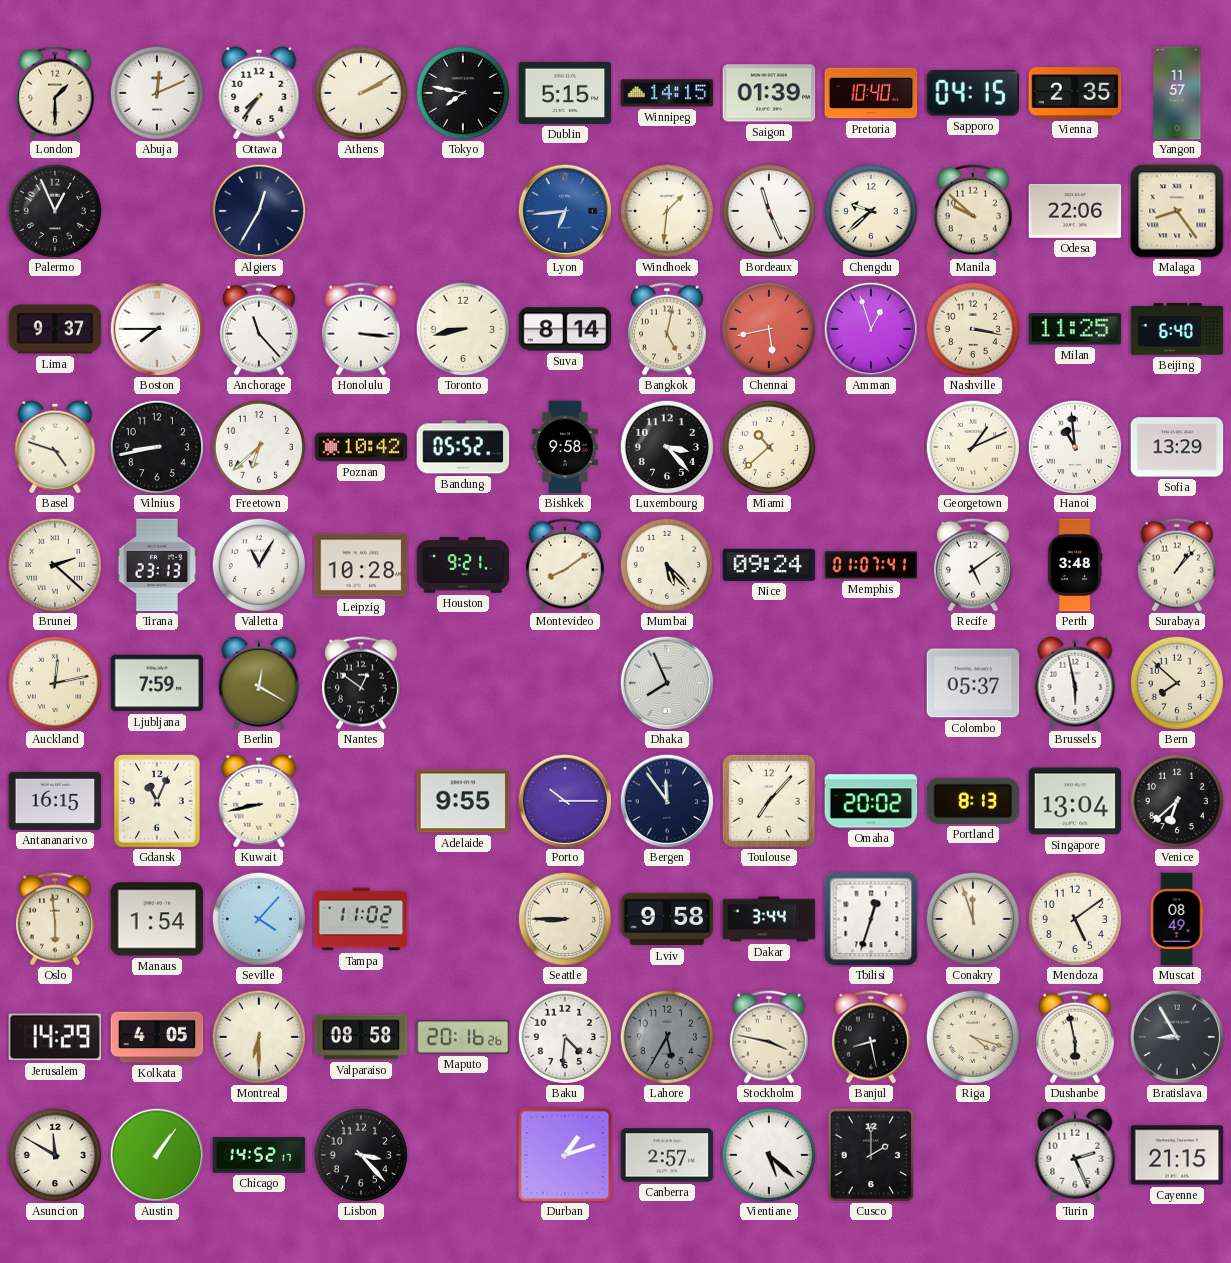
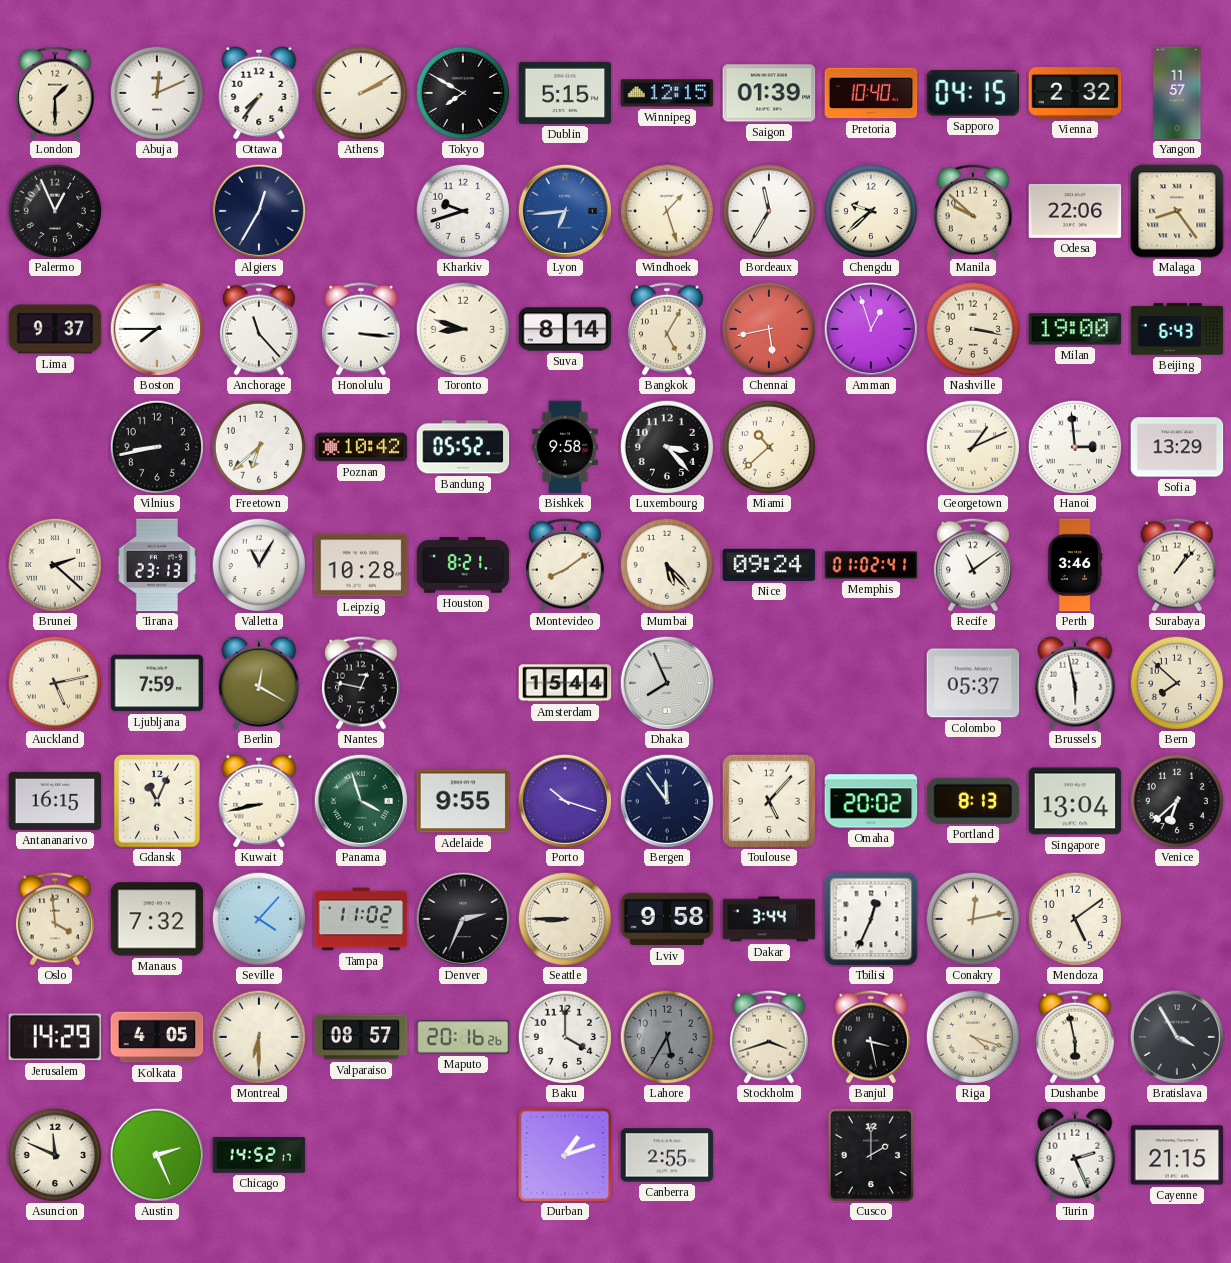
Tokyo: 7:47 -> 7:50
Winnipeg: 14:15 -> 12:15
Vienna: 2:35 -> 2:32
Kharkiv: none -> 9:42
Windhoek: 1:31 -> 1:27
Bordeaux: 11:26 -> 11:35
Toronto: 8:43 -> 8:48
Bangkok: 5:02 -> 5:05
Milan: 11:25 -> 19:00
Beijing: 6:40 -> 6:43
Basel: 4:48 -> none
Hanoi: 10:59 -> 2:59
Houston: 9:21 -> 8:21
Memphis: 01:07 -> 01:02
Recife: 5:09 -> 11:09
Perth: 3:48 -> 3:46
Auckland: 12:13 -> 5:13
Nantes: 12:51 -> 12:47
Amsterdam: none -> 15:44
Panama: none -> 3:57
Porto: 10:15 -> 10:18
Toulouse: 7:07 -> 5:07
Oslo: 5:59 -> 3:59
Manaus: 1:54 -> 7:32
Denver: none -> 2:34
Tbilisi: 12:33 -> 12:34
Conakry: 11:57 -> 12:13
Muscat: 08:49 -> none
Valparaiso: 08:58 -> 08:57
Baku: 4:31 -> 4:00
Stockholm: 3:47 -> 3:42
Banjul: 8:28 -> 3:28
Bratislava: 8:55 -> 3:55
Asuncion: 11:50 -> 11:49
Austin: 1:06 -> 2:26
Lisbon: 3:23 -> none
Canberra: 2:57 -> 2:55
Vientiane: 5:22 -> none
